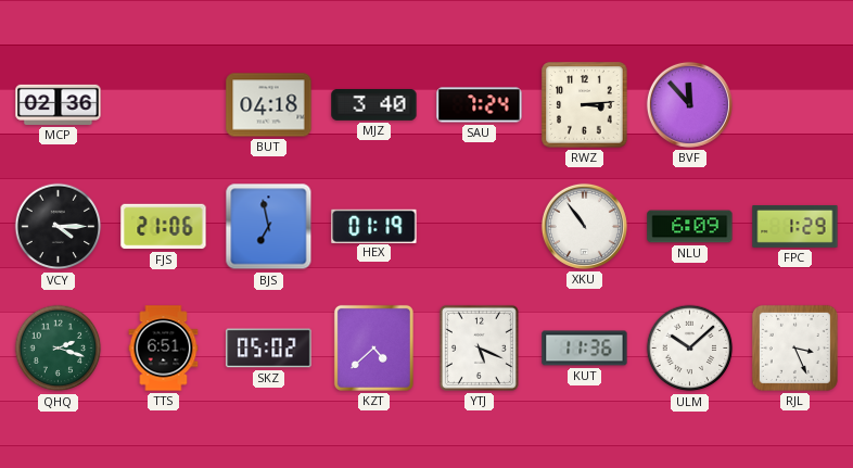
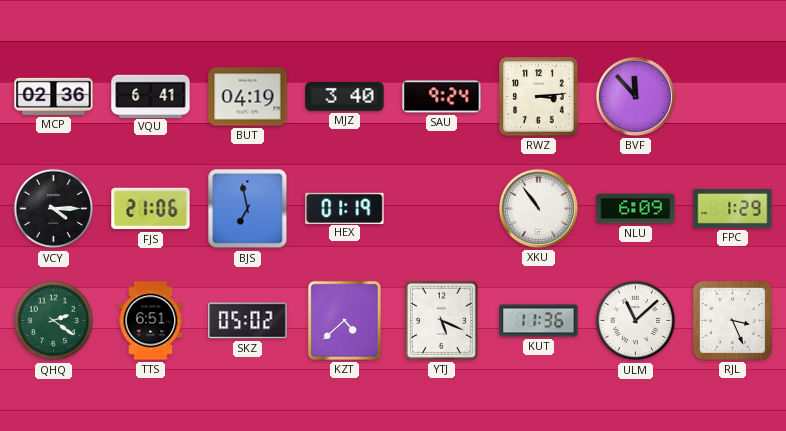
VQU: none -> 6:41
BUT: 04:18 -> 04:19
SAU: 7:24 -> 9:24
QHQ: 2:18 -> 2:21
ULM: 10:08 -> 11:08
